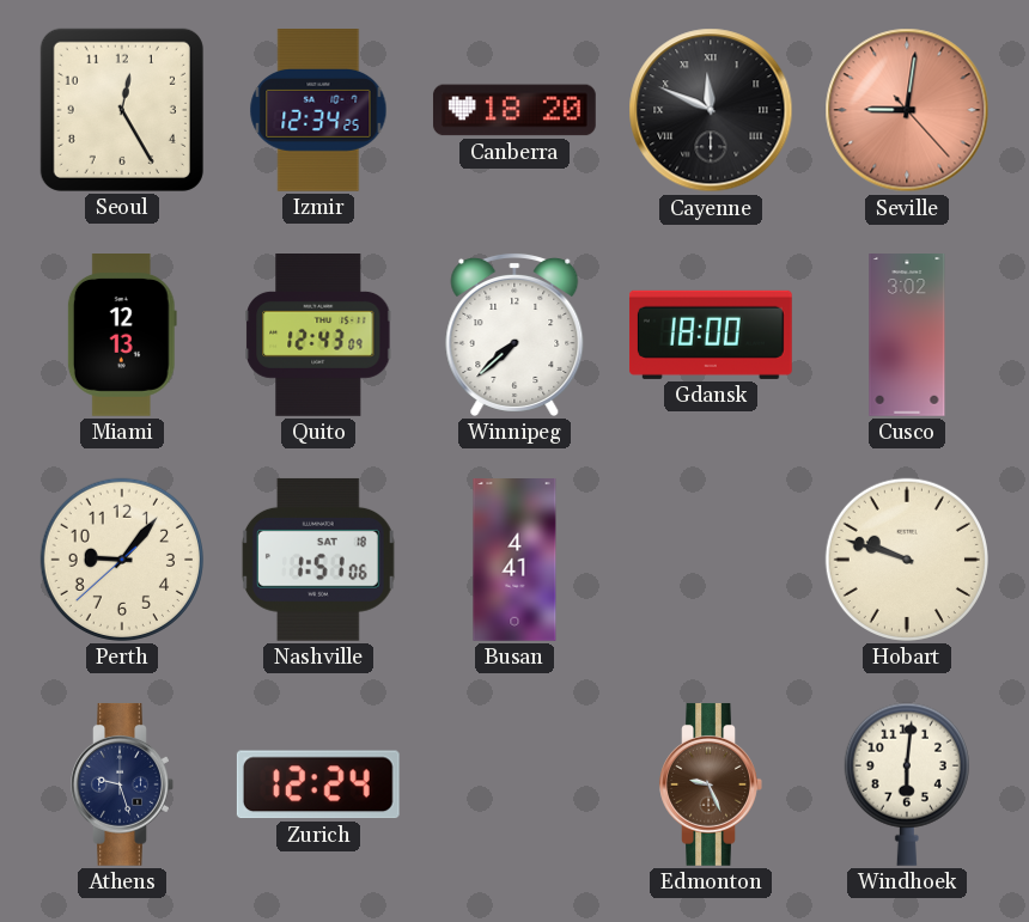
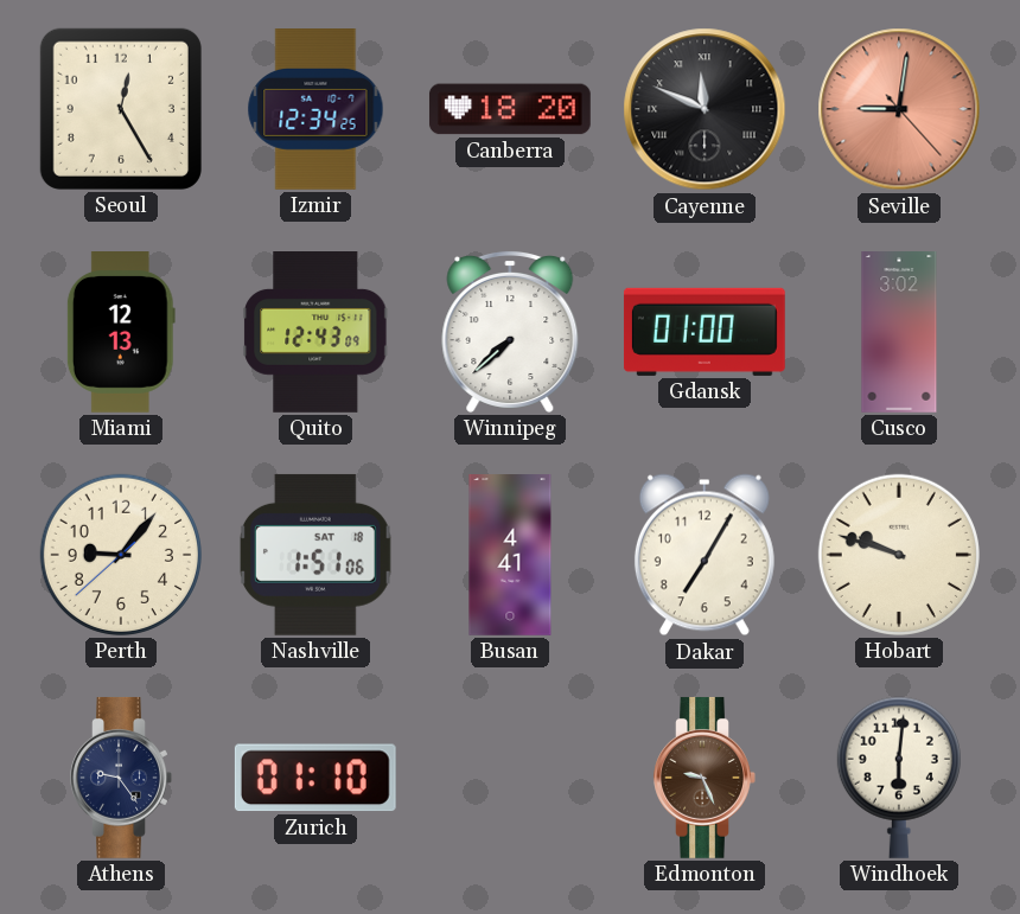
Gdansk: 18:00 -> 01:00
Dakar: none -> 7:05
Athens: 9:27 -> 9:24
Zurich: 12:24 -> 01:10
